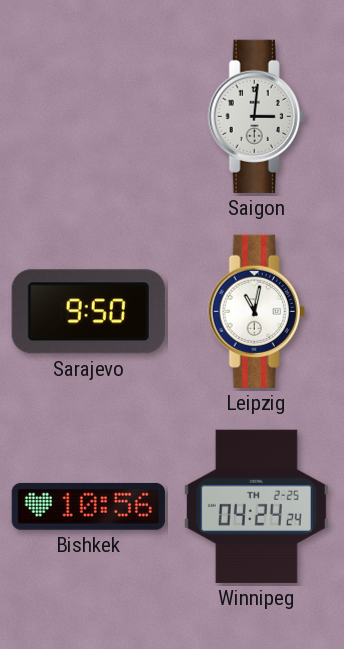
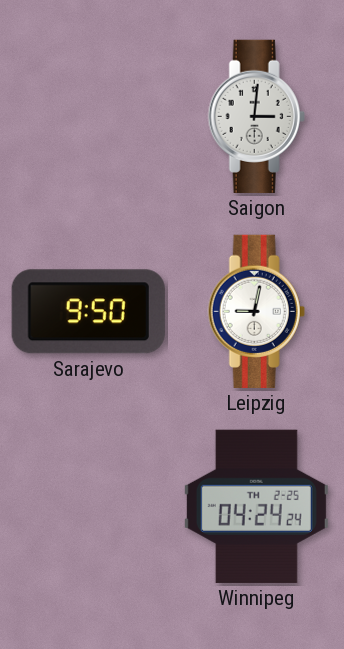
Leipzig: 11:02 -> 9:02
Bishkek: 10:56 -> none
